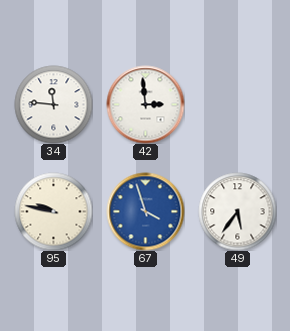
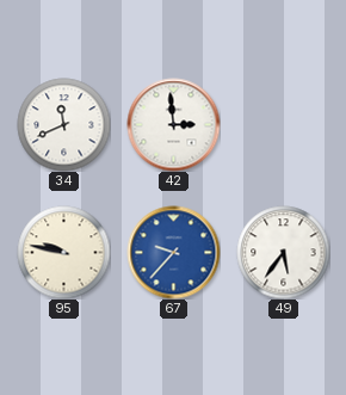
34: 11:46 -> 11:41
67: 3:57 -> 9:37
